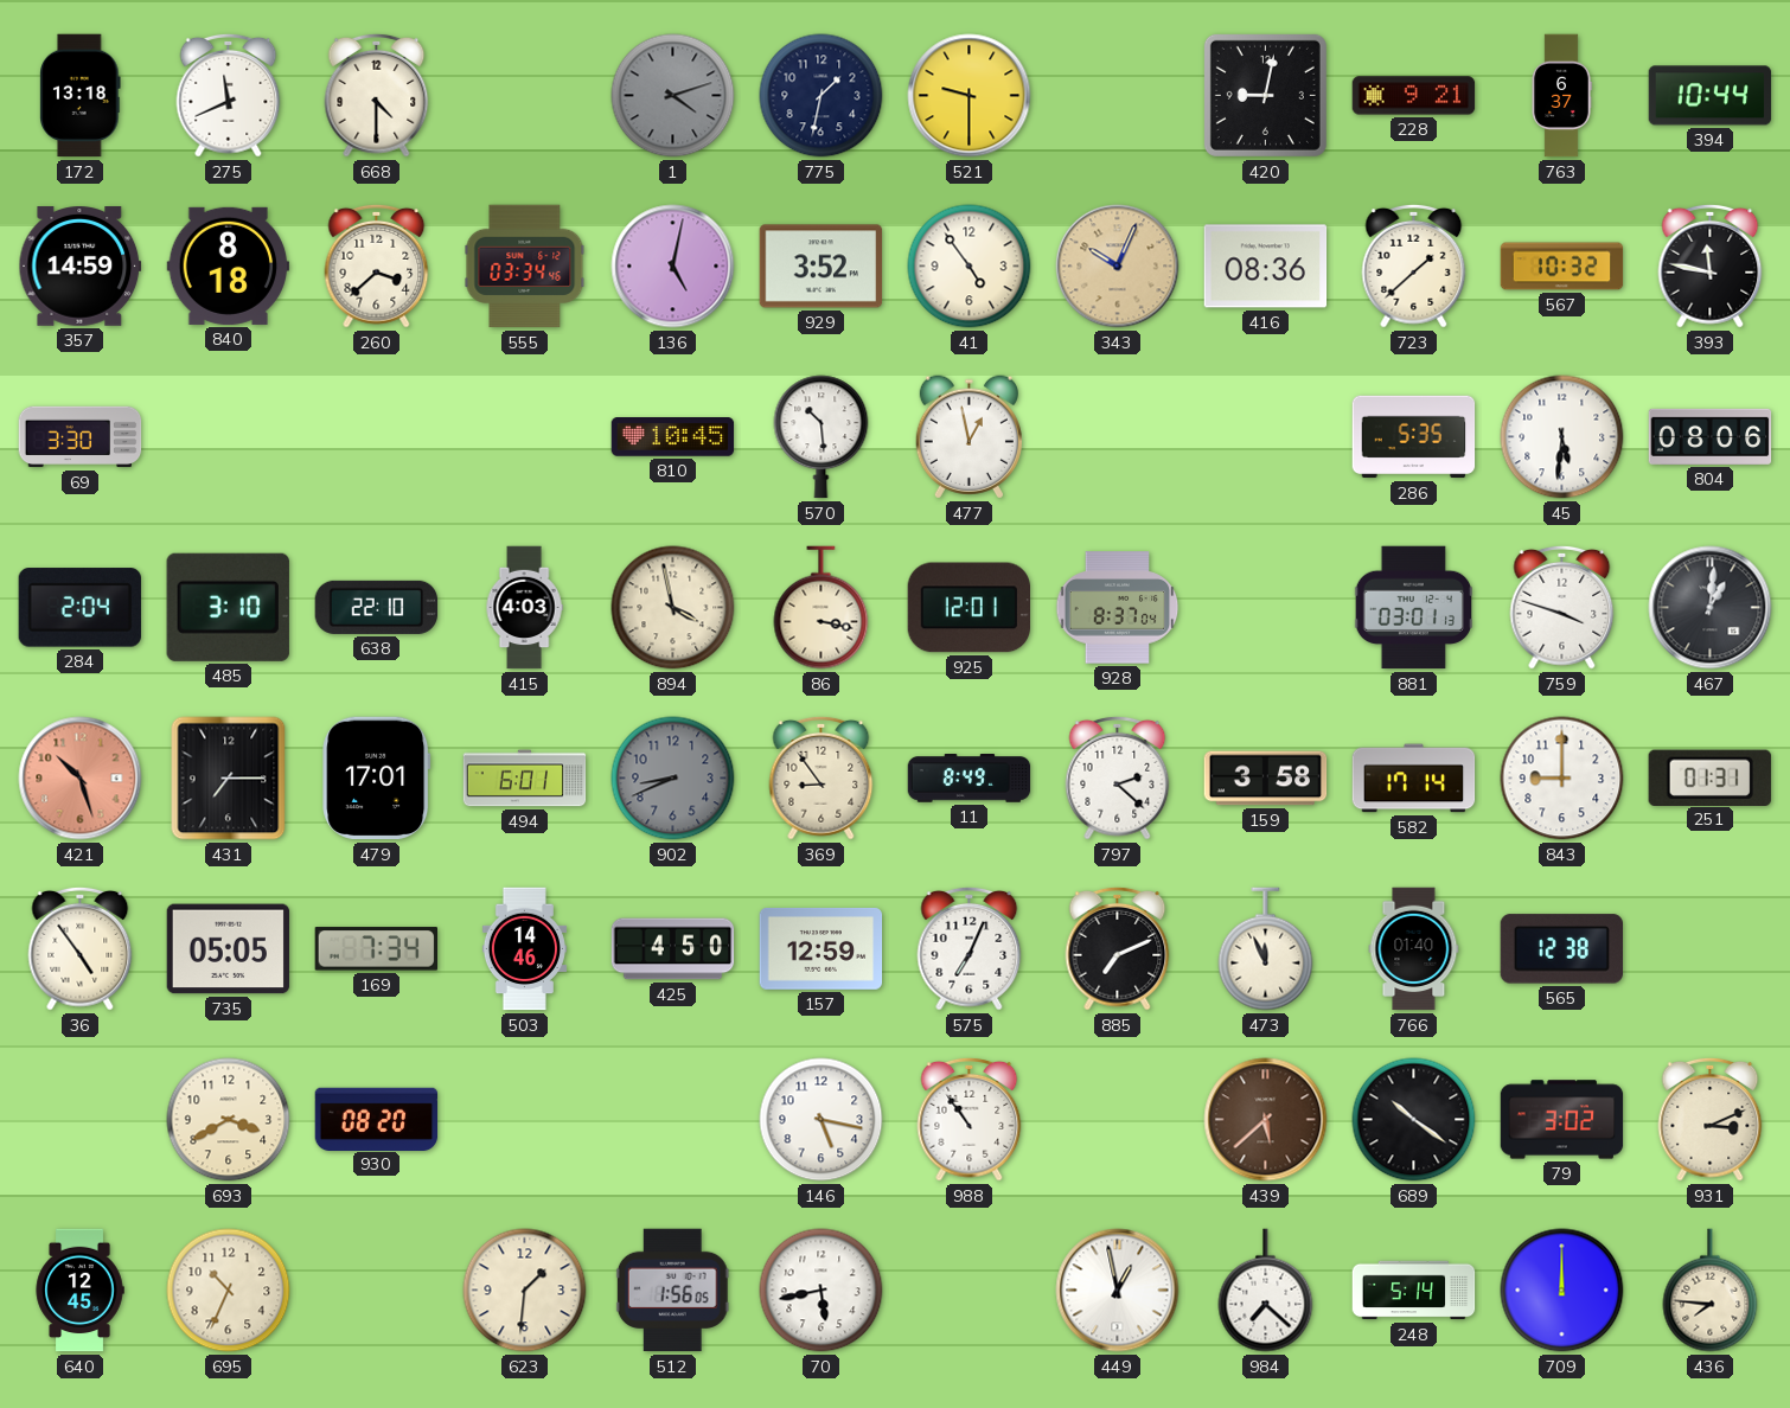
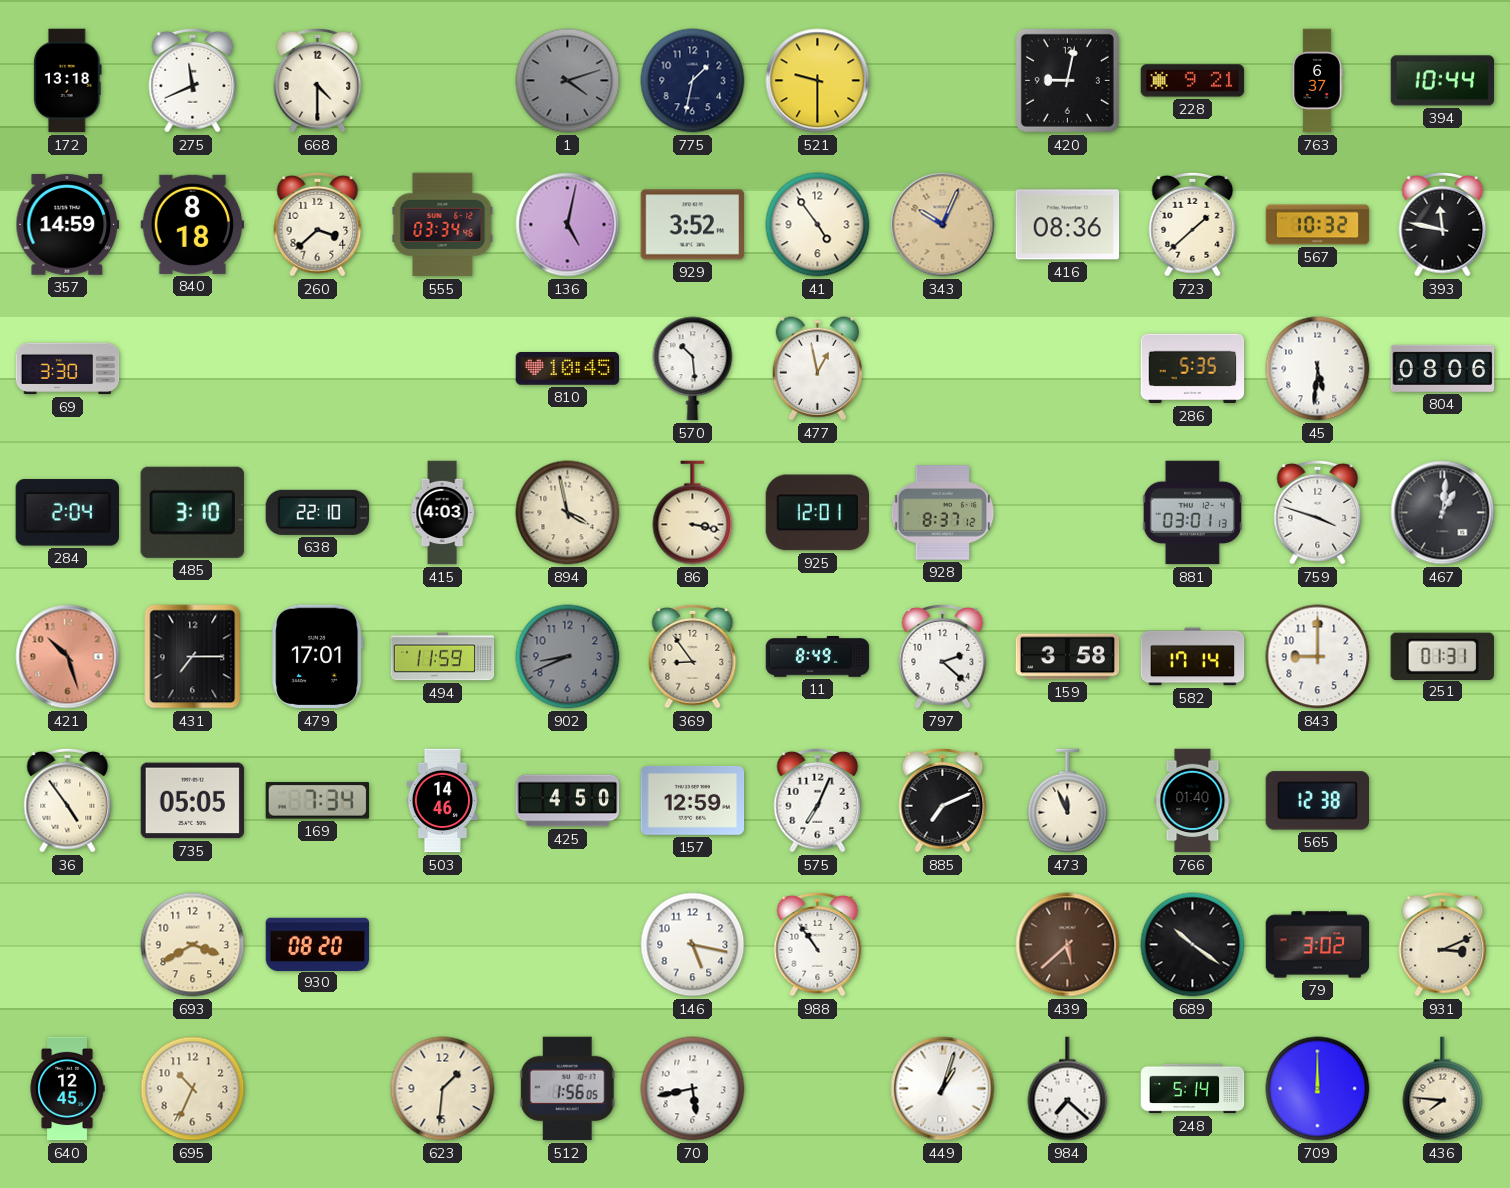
928: 8:37:04 -> 8:37:12
494: 6:01 -> 11:59
449: 12:58 -> 1:03
